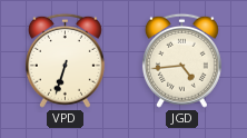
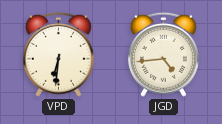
VPD: 6:33 -> 6:31
